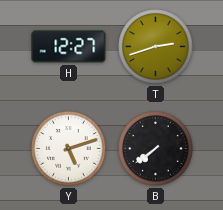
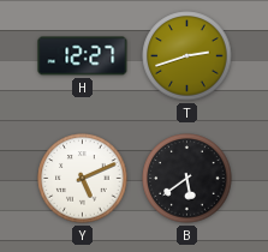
Y: 5:12 -> 5:11
B: 7:39 -> 5:39
